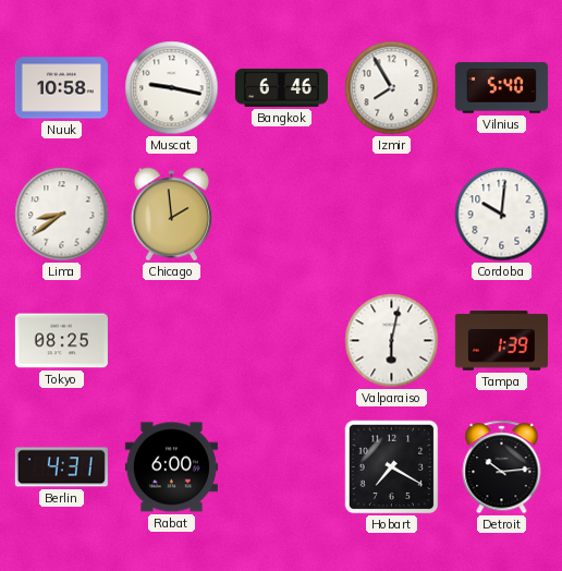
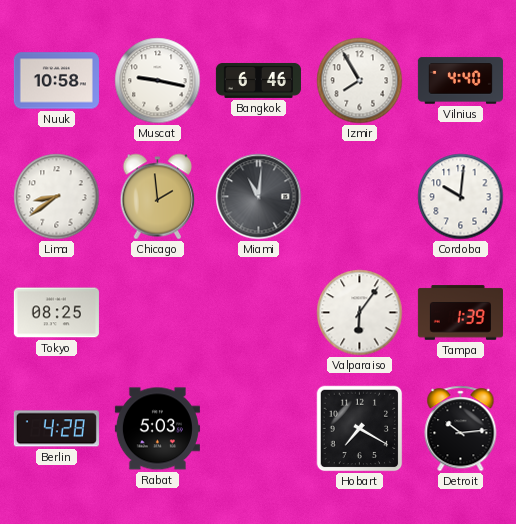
Vilnius: 5:40 -> 4:40
Miami: none -> 11:01
Valparaiso: 6:02 -> 6:06
Berlin: 4:31 -> 4:28
Rabat: 6:00 -> 5:03
